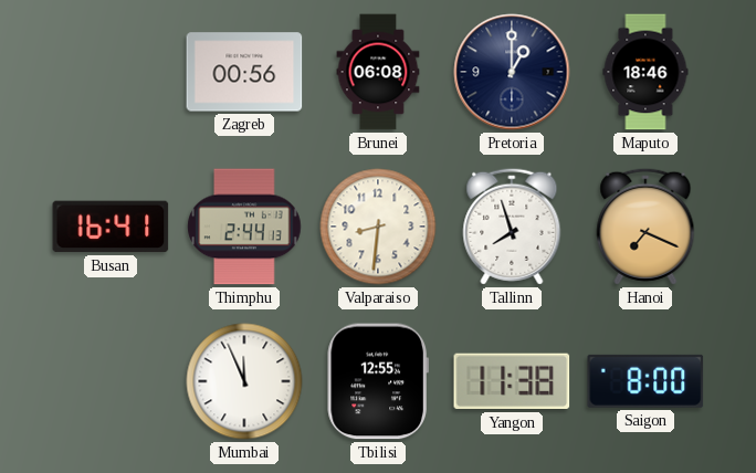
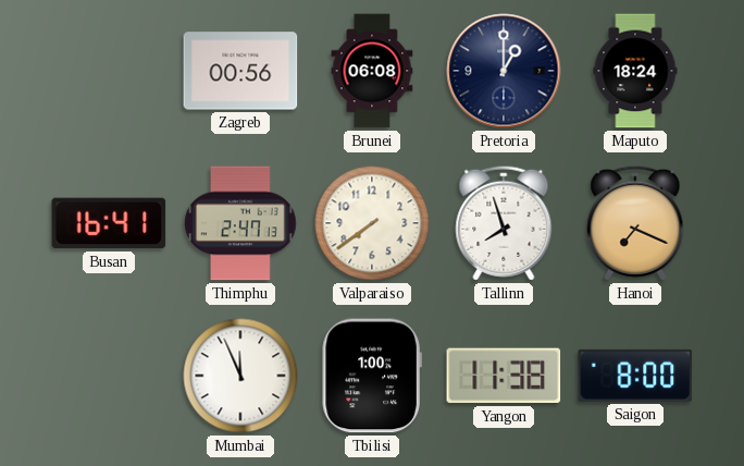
Maputo: 18:46 -> 18:24
Thimphu: 2:44 -> 2:47
Valparaiso: 8:31 -> 7:39
Tbilisi: 12:55 -> 1:00
